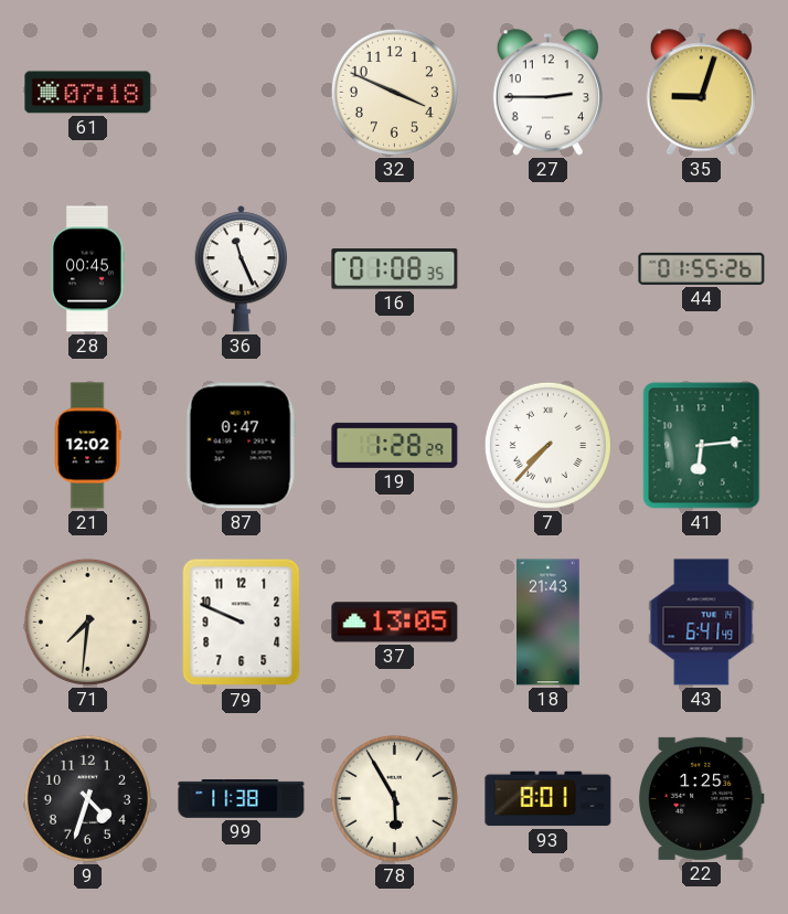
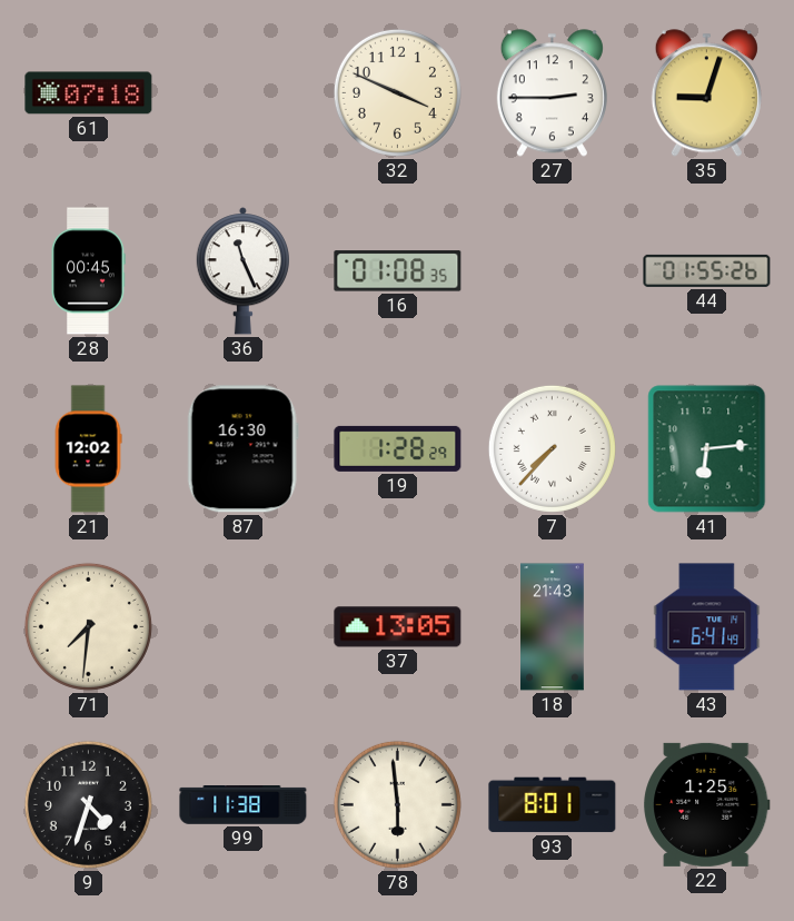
87: 0:47 -> 16:30
79: 9:49 -> none
78: 5:55 -> 5:59
